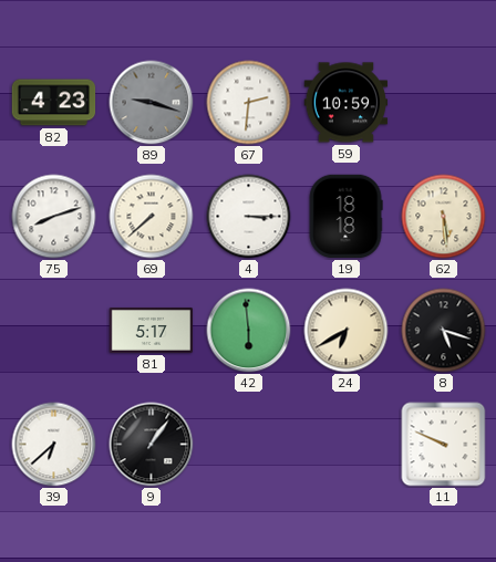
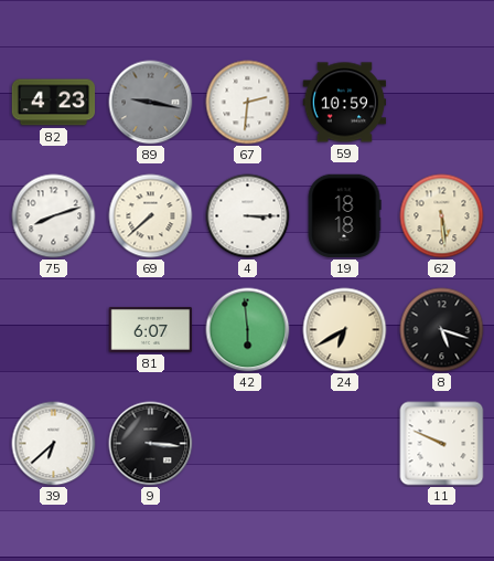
89: 9:18 -> 9:17
81: 5:17 -> 6:07
9: 1:06 -> 3:16
